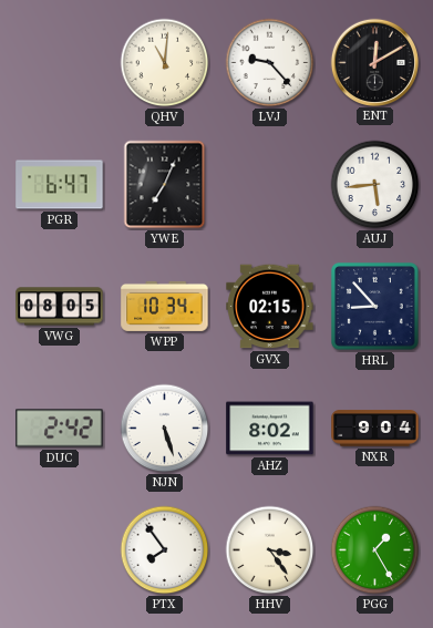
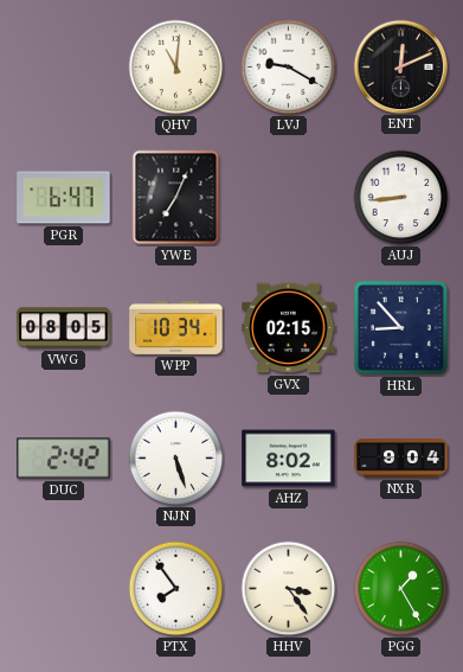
LVJ: 9:23 -> 9:20
ENT: 12:10 -> 12:11
AUJ: 5:44 -> 8:44
